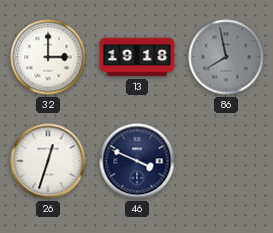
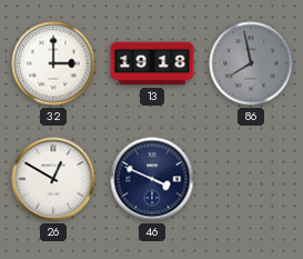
26: 12:33 -> 12:50
